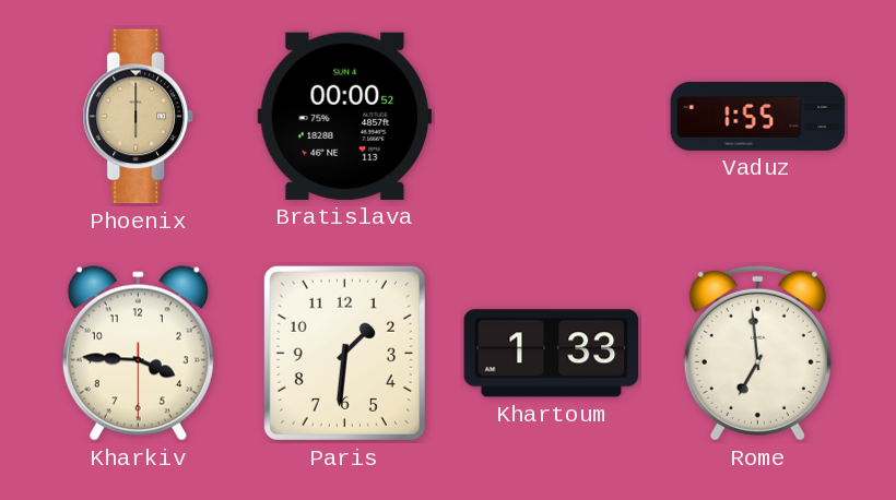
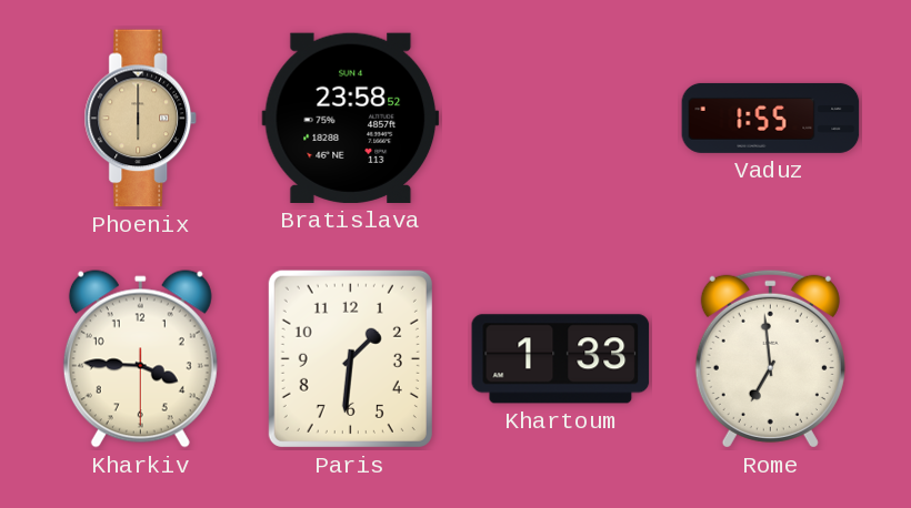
Bratislava: 00:00 -> 23:58
